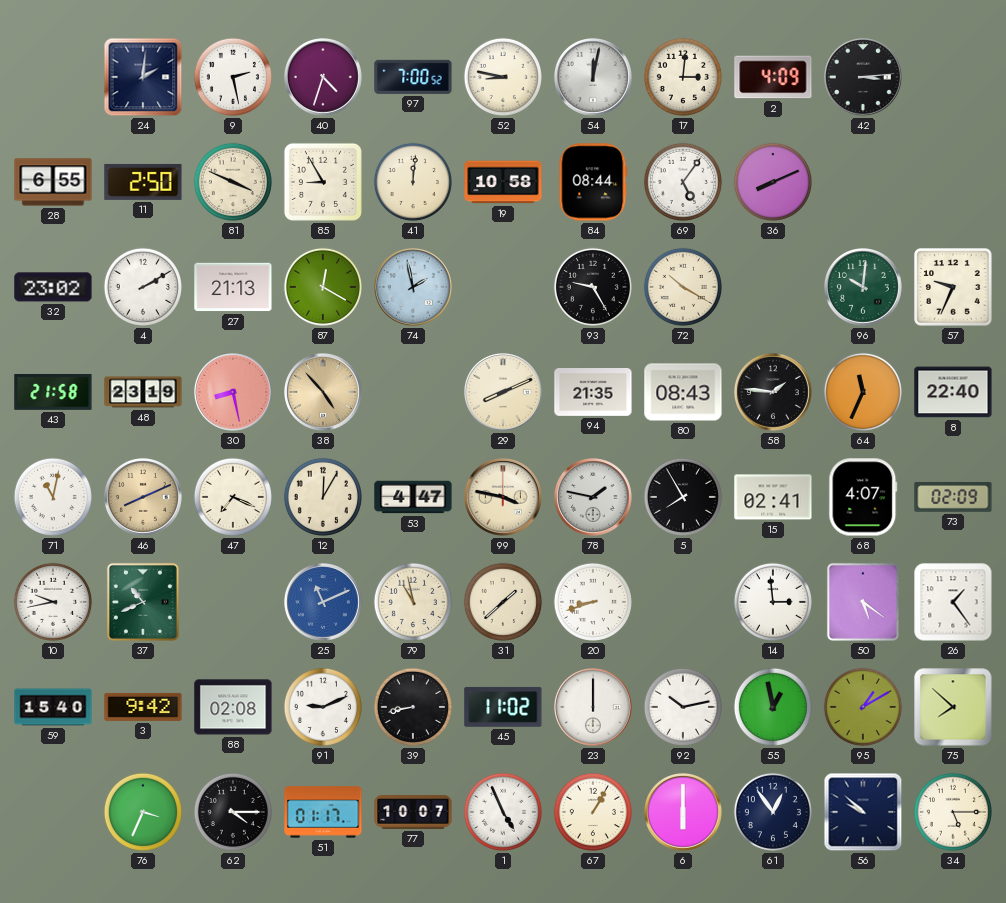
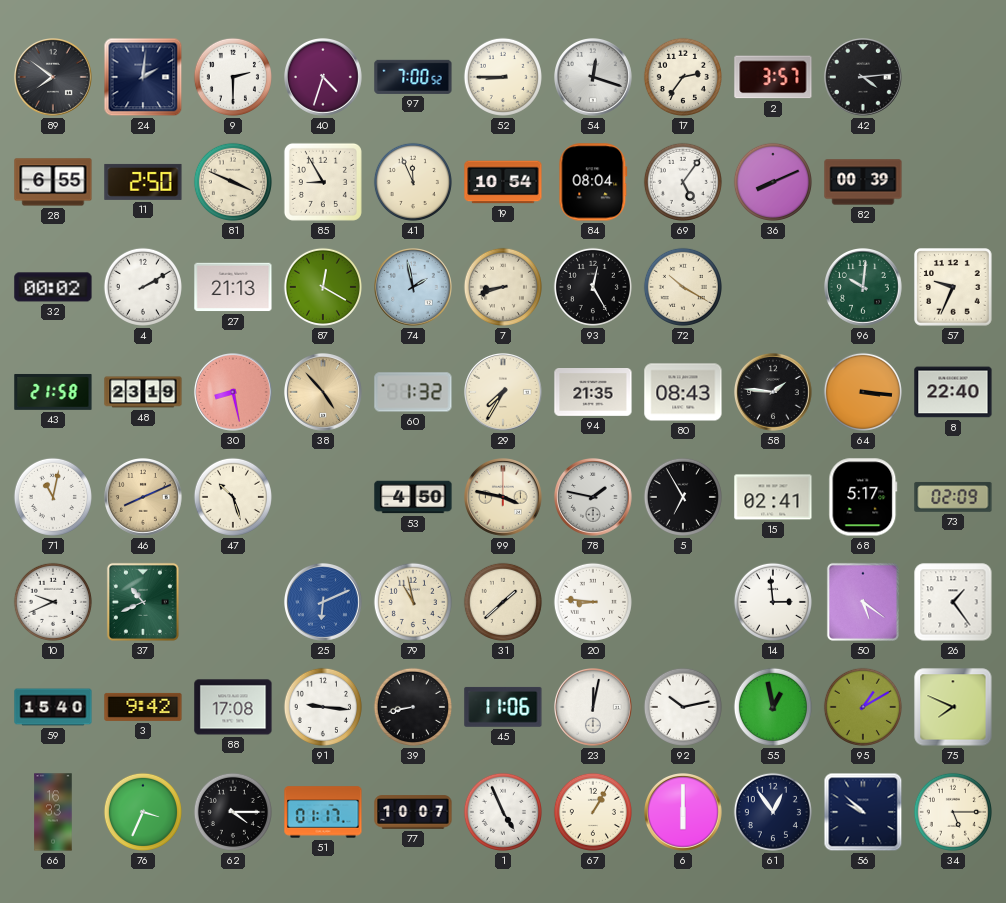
89: none -> 7:51
9: 2:28 -> 2:30
52: 8:47 -> 8:45
54: 12:02 -> 12:18
17: 3:01 -> 2:36
2: 4:09 -> 3:57
42: 3:14 -> 4:14
41: 12:01 -> 11:56
19: 10:58 -> 10:54
84: 08:44 -> 08:04
82: none -> 00:39
32: 23:02 -> 00:02
7: none -> 8:42
93: 9:25 -> 12:25
60: none -> 1:32
29: 8:11 -> 7:35
64: 11:34 -> 3:16
47: 7:19 -> 10:27
12: 12:05 -> none
53: 4:47 -> 4:50
5: 7:55 -> 6:55
68: 4:07 -> 5:17
10: 9:43 -> 9:41
25: 11:11 -> 6:11
20: 8:42 -> 8:46
88: 02:08 -> 17:08
91: 9:11 -> 9:16
45: 11:02 -> 11:06
23: 12:00 -> 12:02
75: 7:52 -> 7:49
66: none -> 16:33
